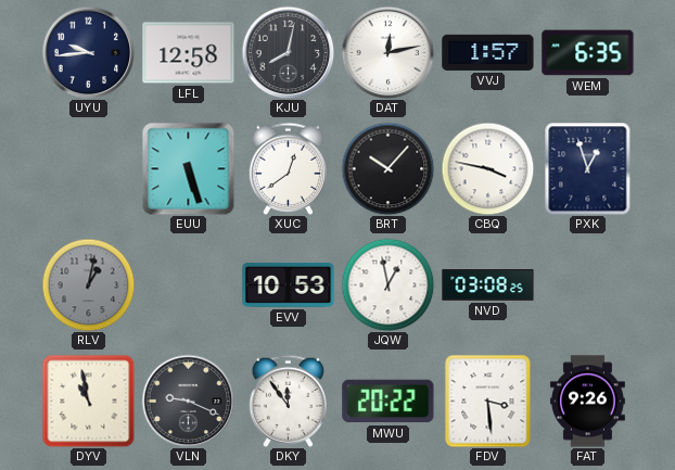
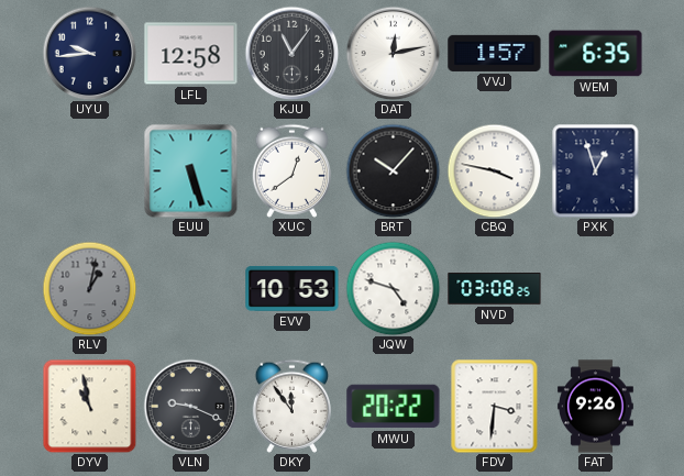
KJU: 8:02 -> 11:06
JQW: 12:58 -> 4:48
FDV: 3:29 -> 3:31
